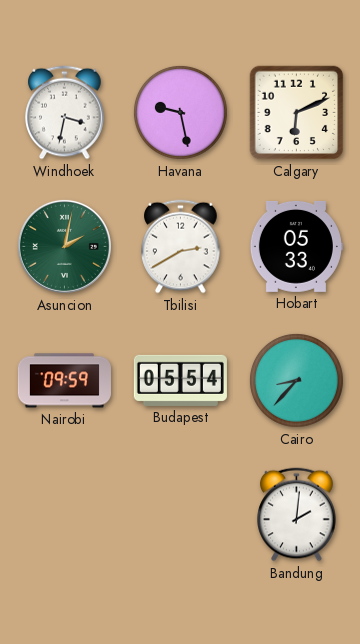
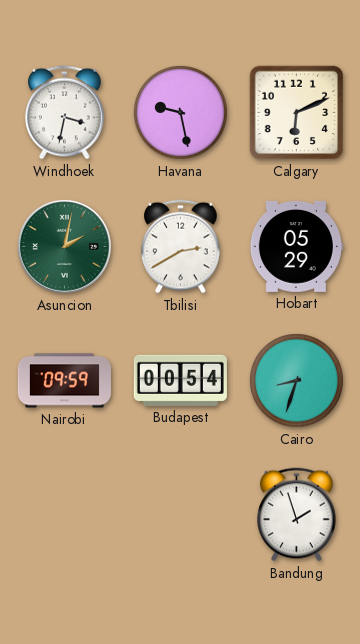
Hobart: 05:33 -> 05:29
Budapest: 05:54 -> 00:54
Cairo: 8:37 -> 8:33
Bandung: 2:01 -> 1:57
